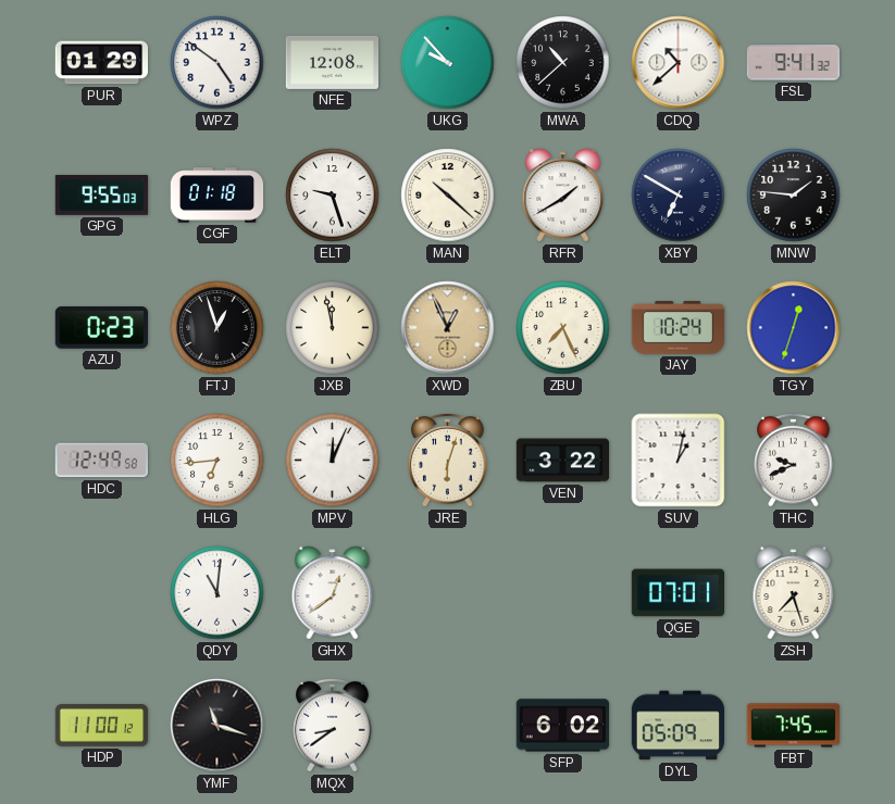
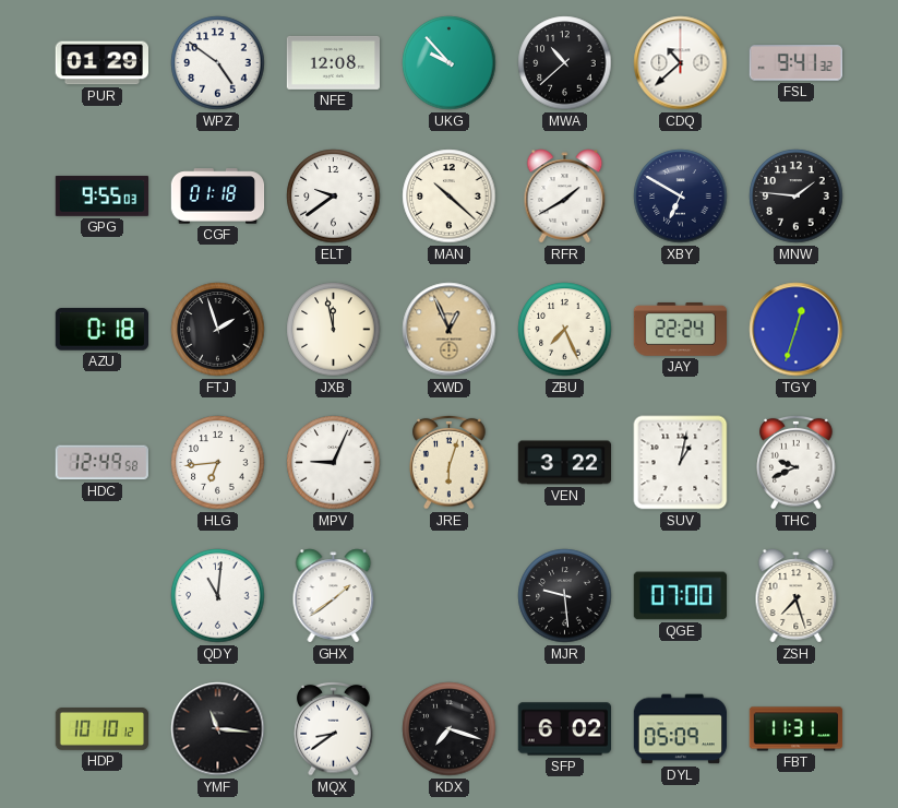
ELT: 9:27 -> 9:39
AZU: 0:23 -> 0:18
FTJ: 12:57 -> 1:57
JAY: 10:24 -> 22:24
MPV: 12:04 -> 9:04
GHX: 12:39 -> 1:39
MJR: none -> 9:29
QGE: 07:01 -> 07:00
HDP: 11:00 -> 10:10
YMF: 11:18 -> 11:16
KDX: none -> 7:18
FBT: 7:45 -> 11:31
